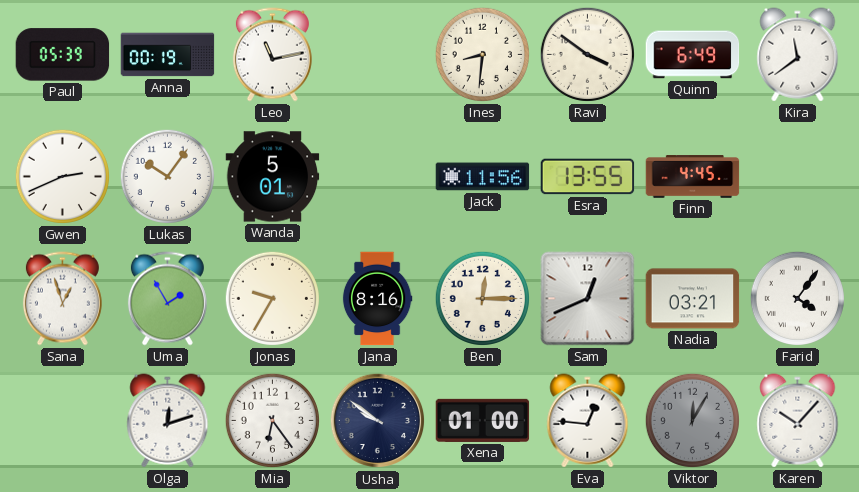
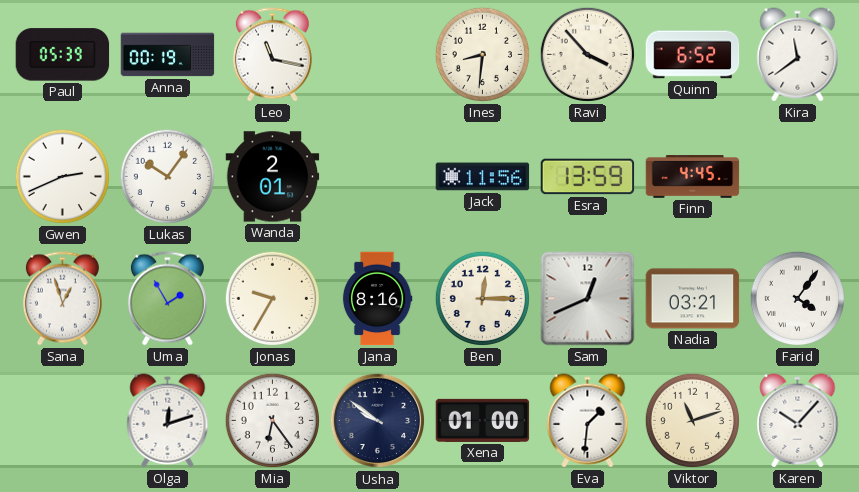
Leo: 11:13 -> 11:17
Ravi: 3:51 -> 3:53
Quinn: 6:49 -> 6:52
Wanda: 5:01 -> 2:01
Esra: 13:55 -> 13:59
Eva: 12:46 -> 1:31
Viktor: 12:05 -> 11:12
Viktor dial: grey -> cream
